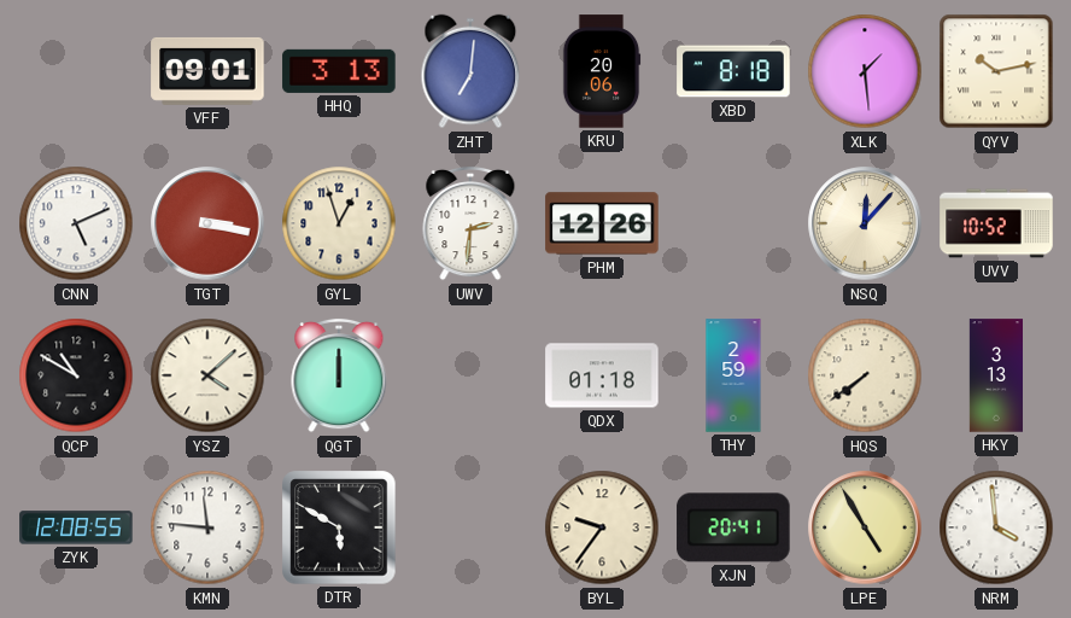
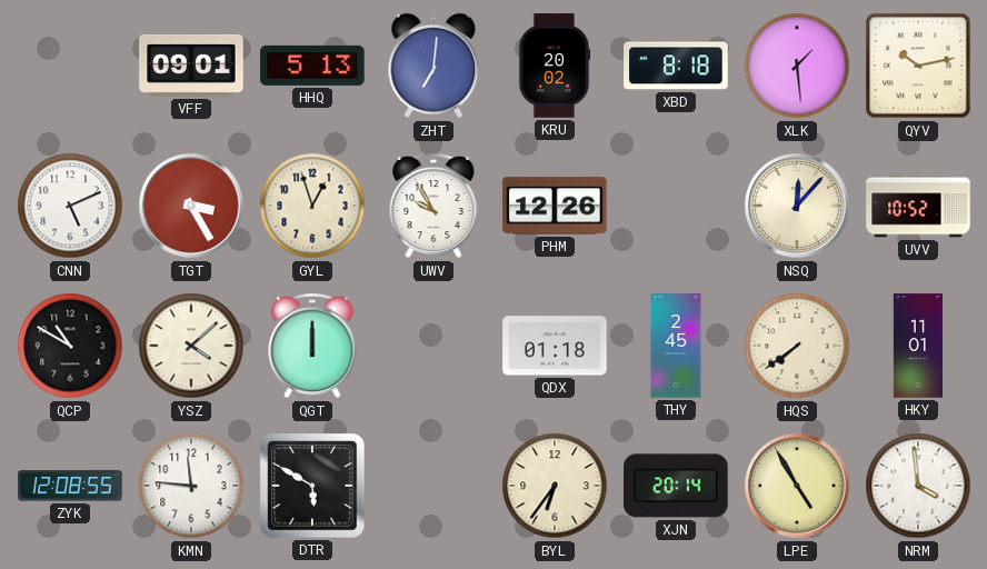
HHQ: 3:13 -> 5:13
KRU: 20:06 -> 20:02
TGT: 3:17 -> 3:25
UWV: 2:31 -> 9:55
THY: 2:59 -> 2:45
HKY: 3:13 -> 11:01
BYL: 9:36 -> 6:36
XJN: 20:41 -> 20:14
